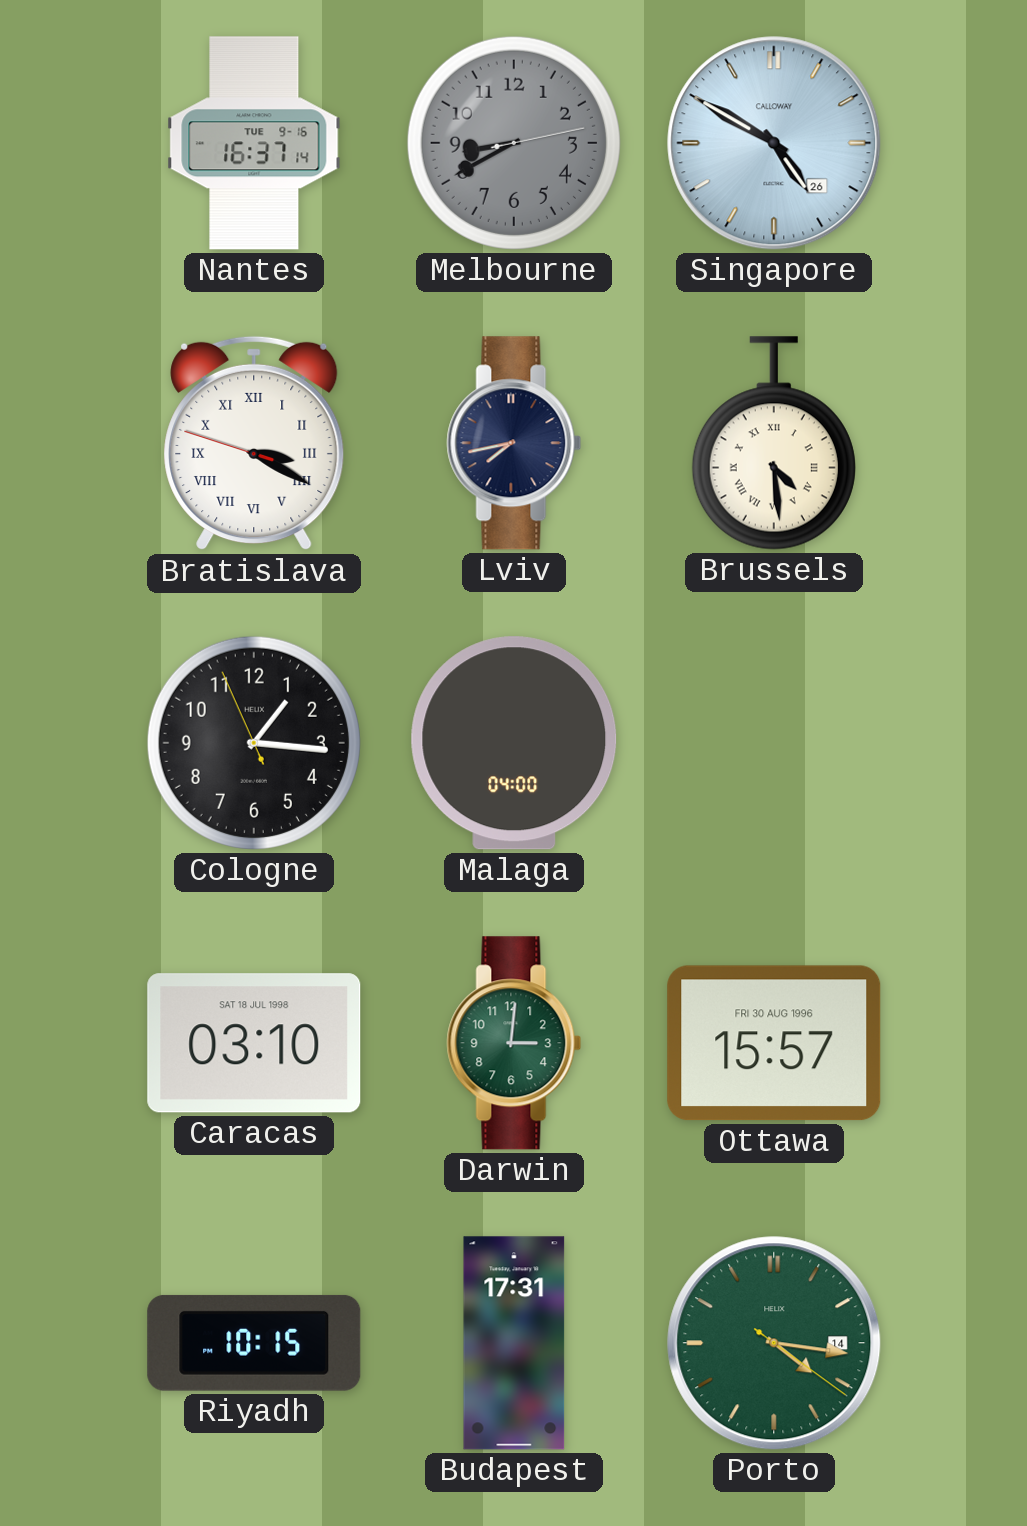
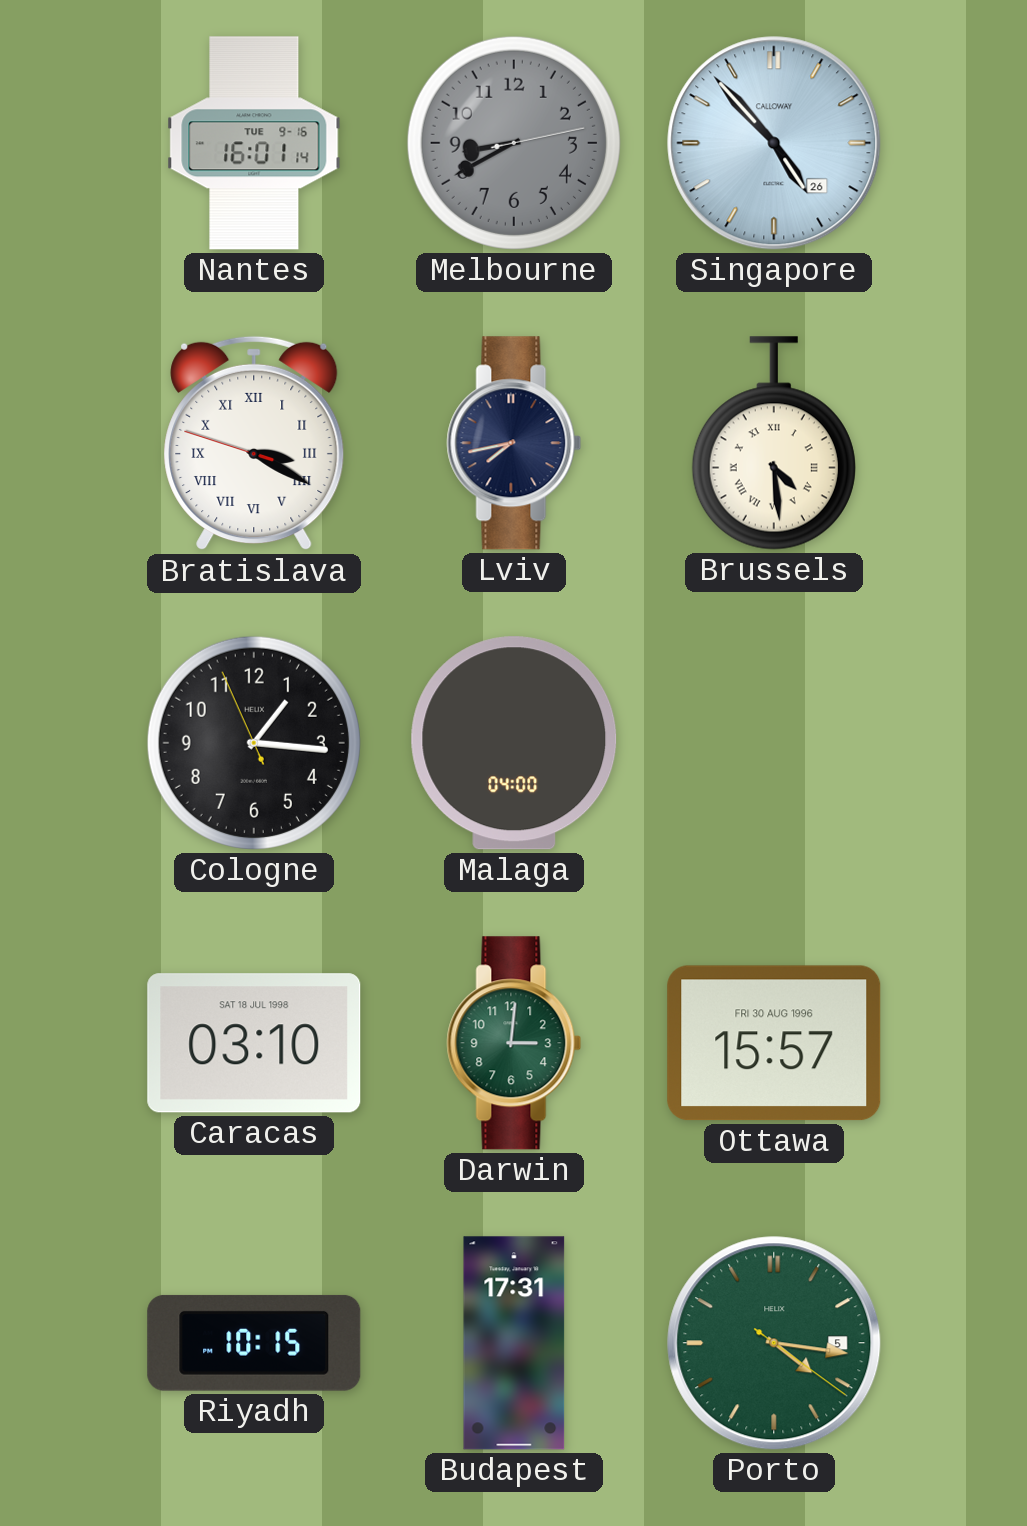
Nantes: 16:37 -> 16:01
Singapore: 4:50 -> 4:53
Porto date: 14 -> 5
